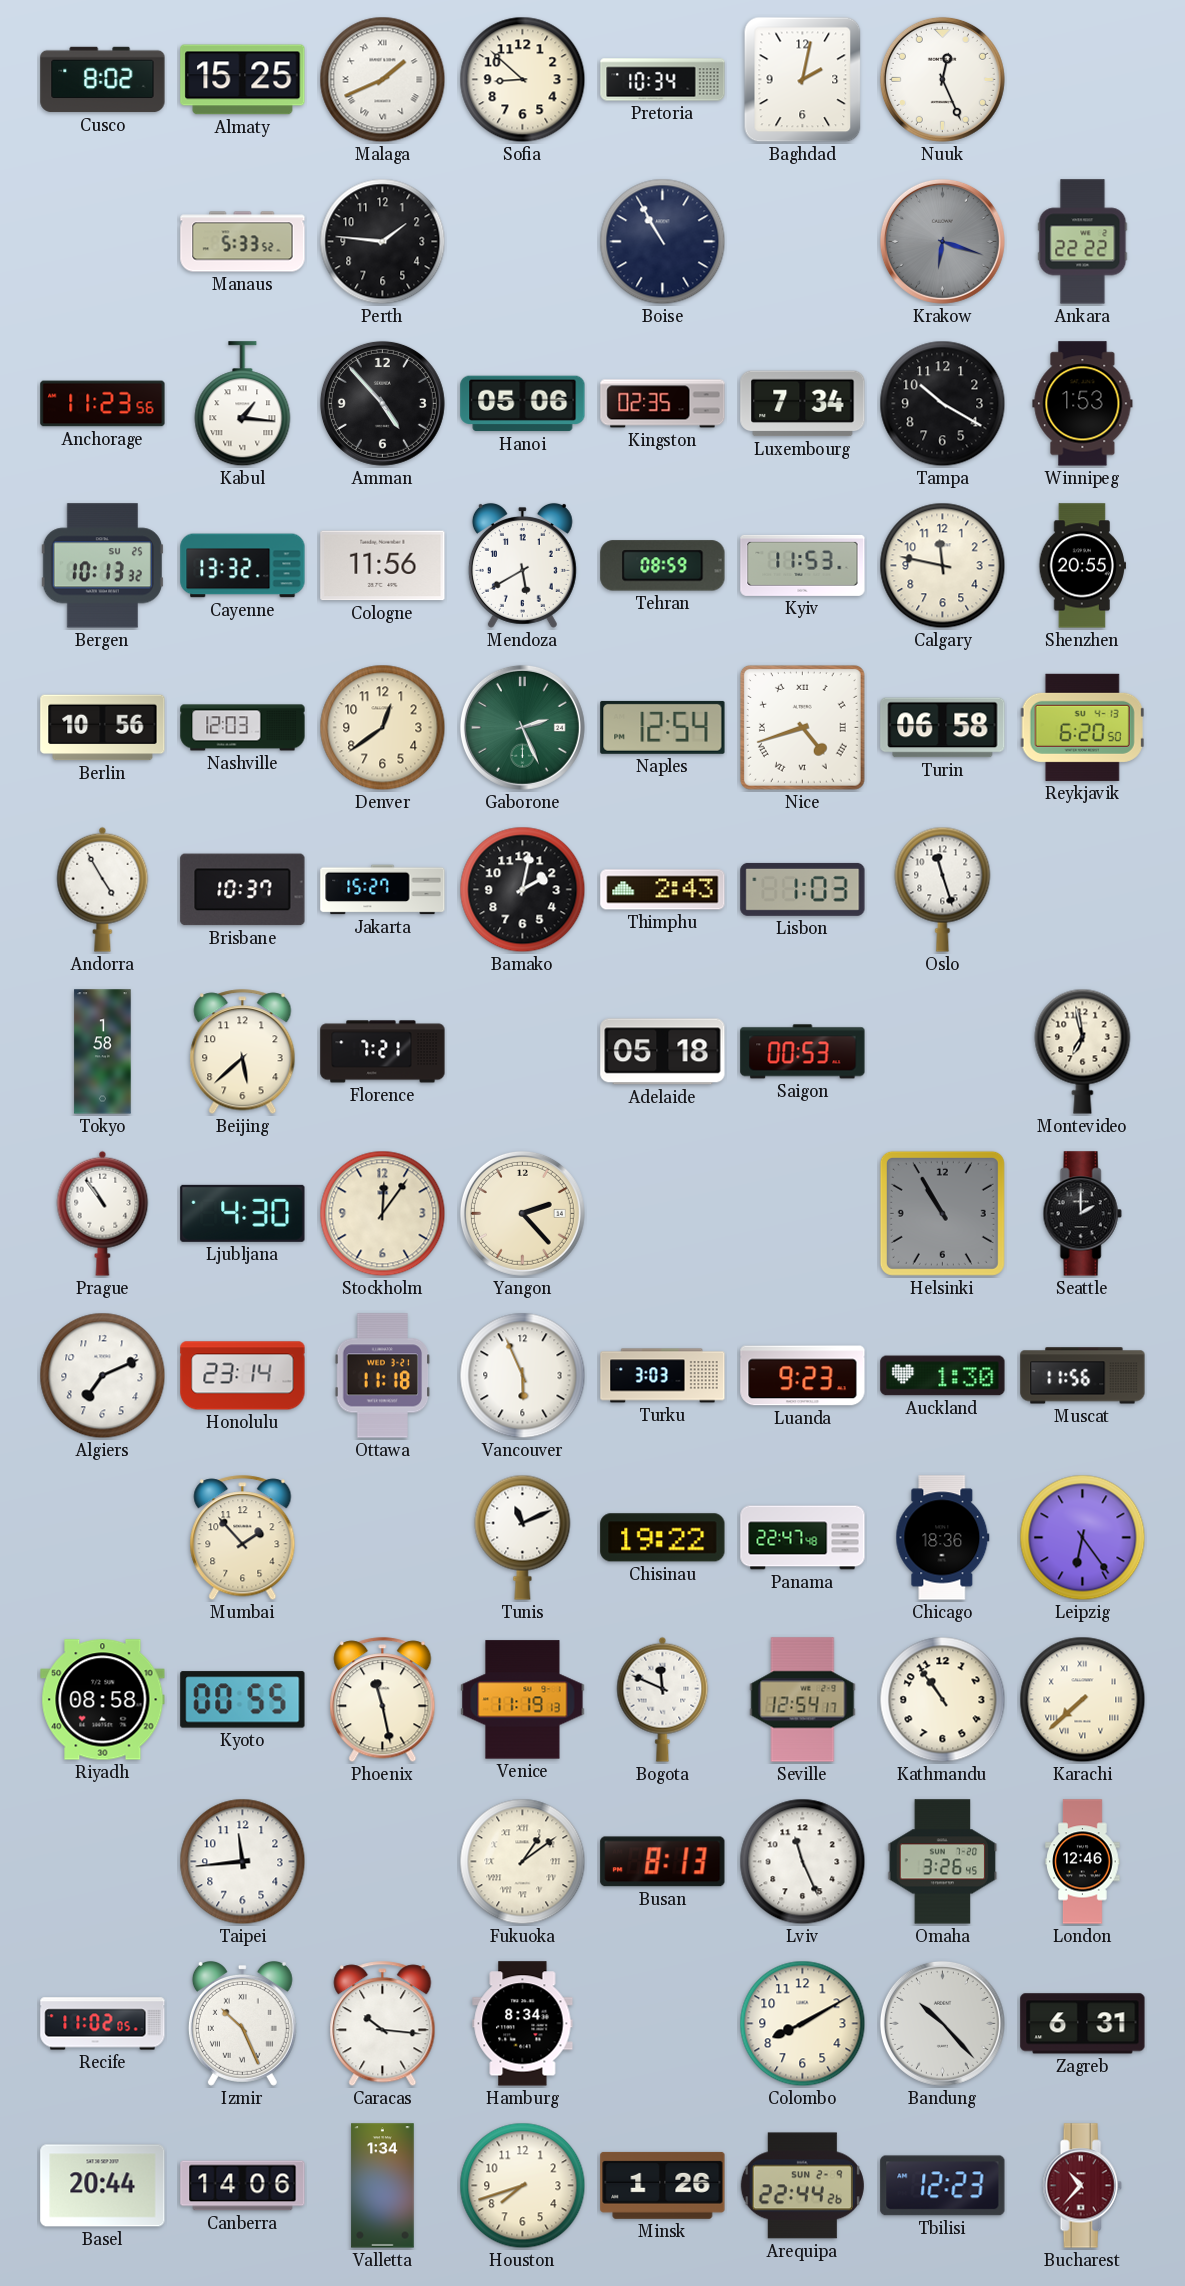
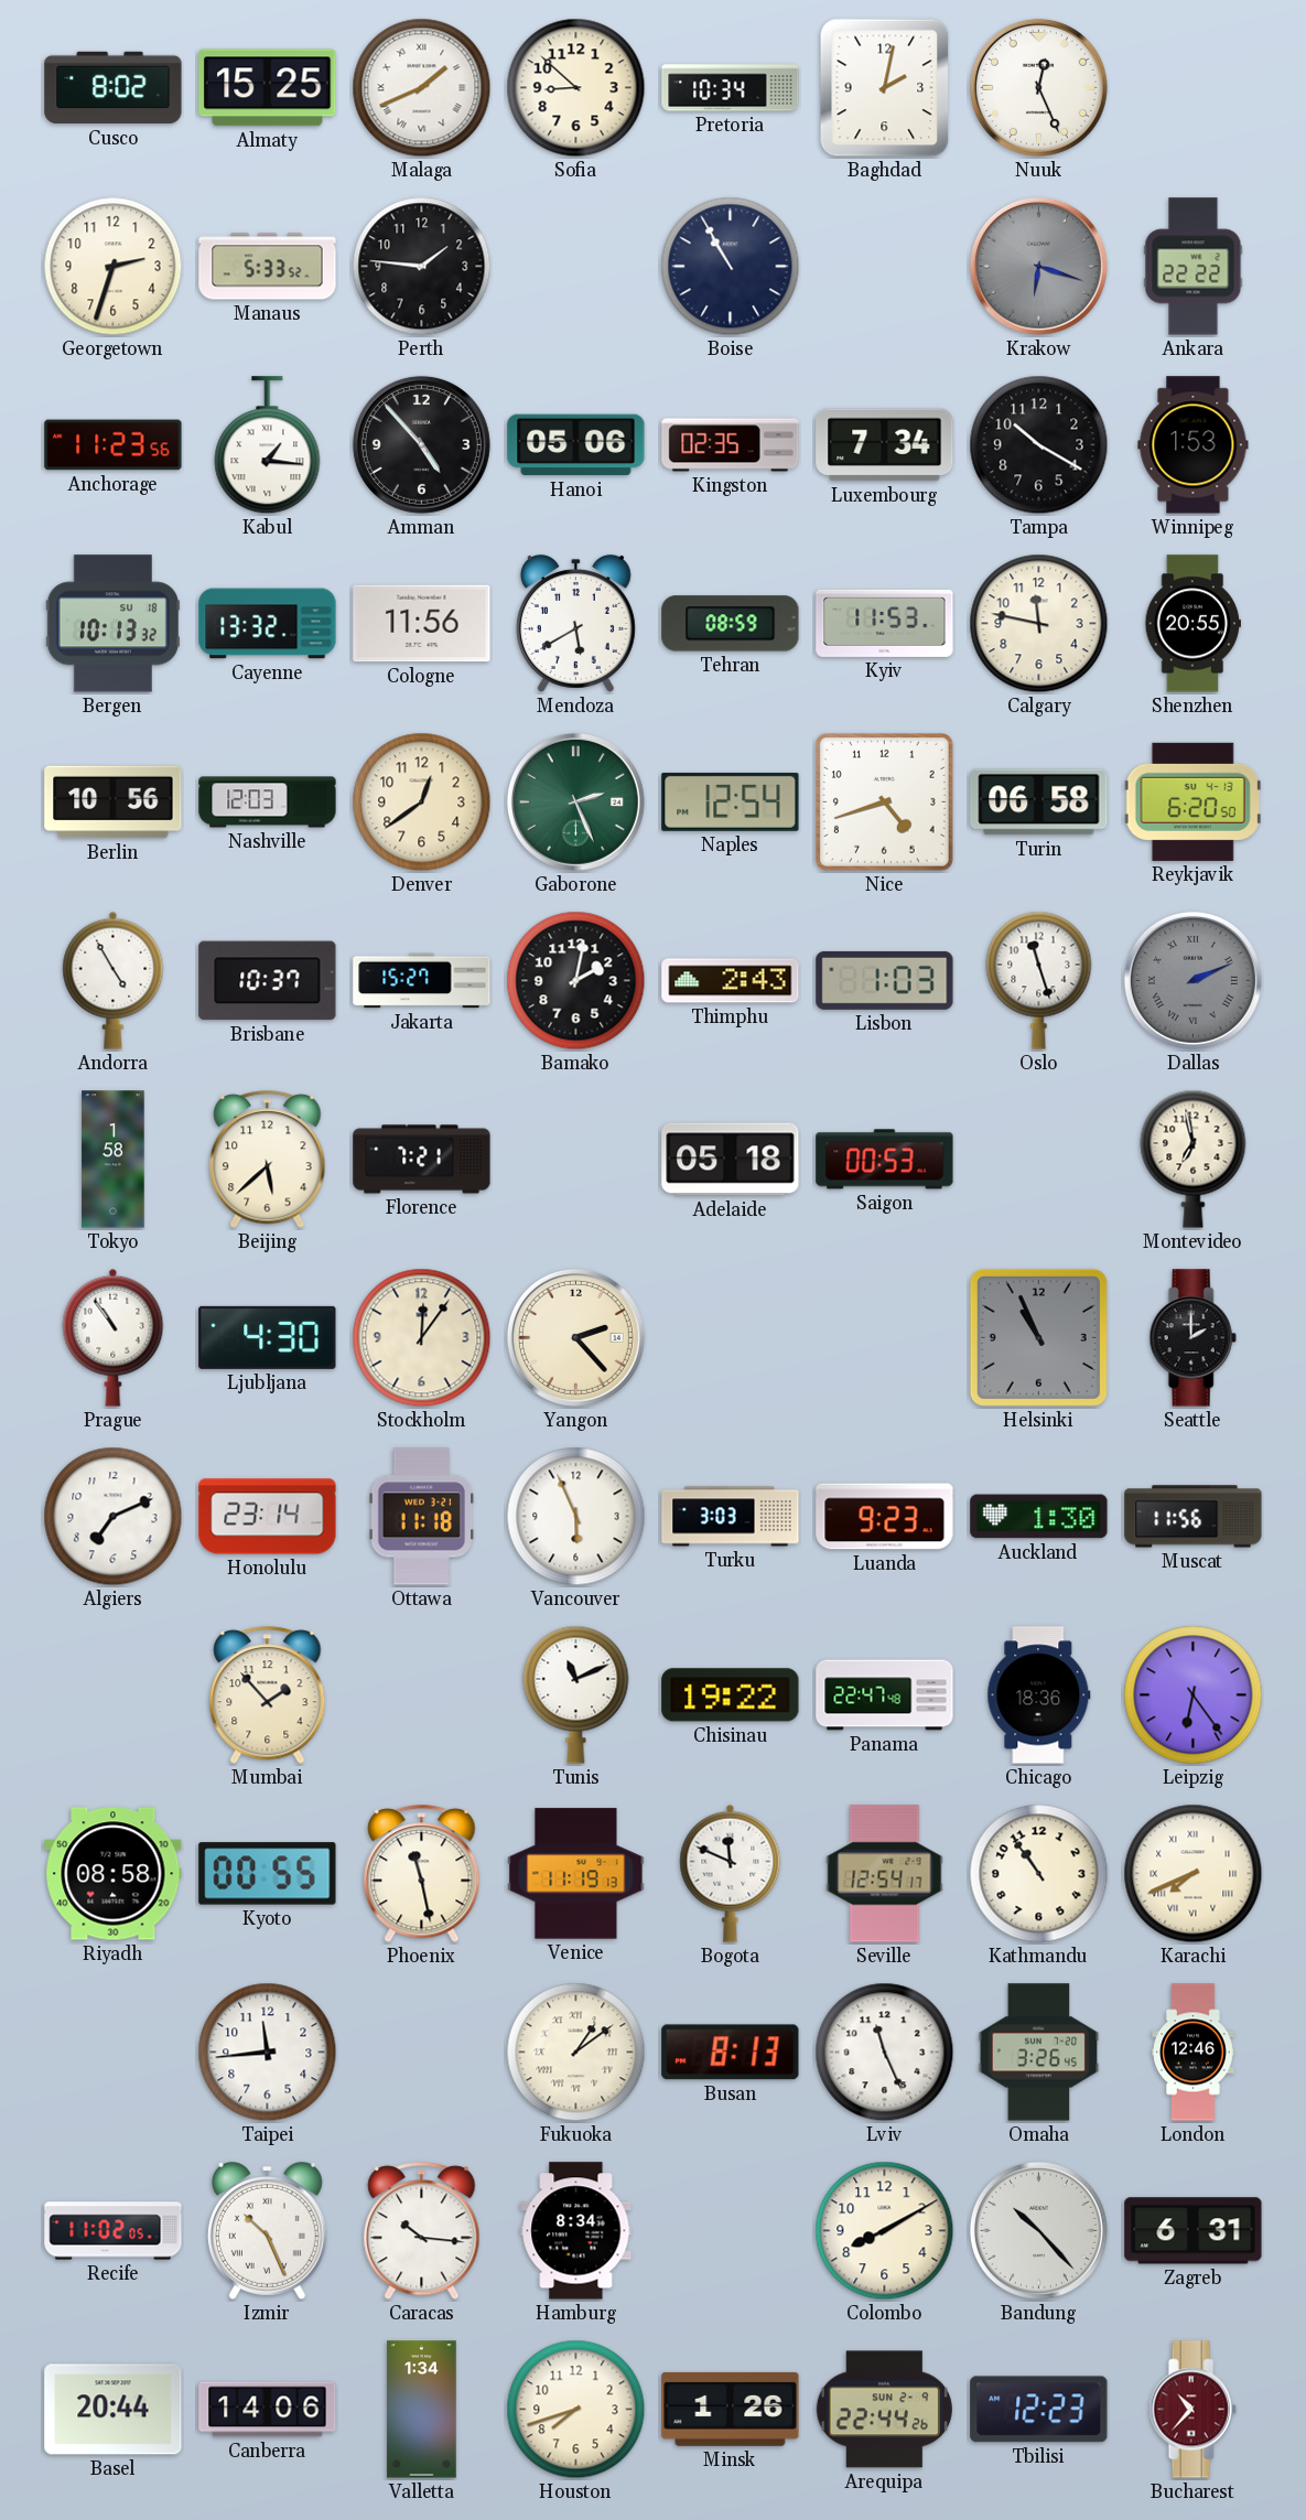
Georgetown: none -> 2:33
Bergen date: SU 25 -> SU 18
Nice numerals: Roman -> Arabic
Dallas: none -> 2:11
Helsinki: 10:55 -> 10:56
Karachi: 7:38 -> 7:41
